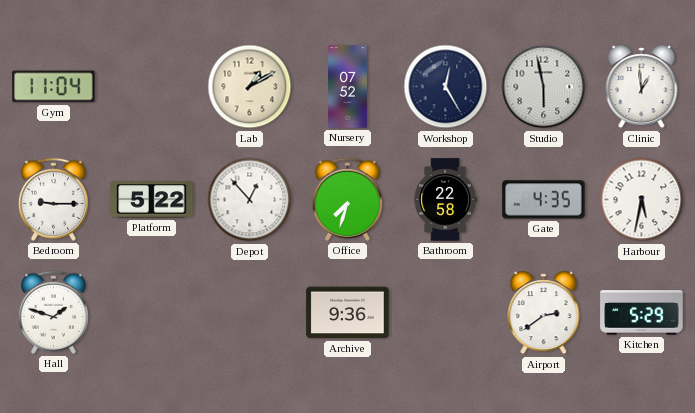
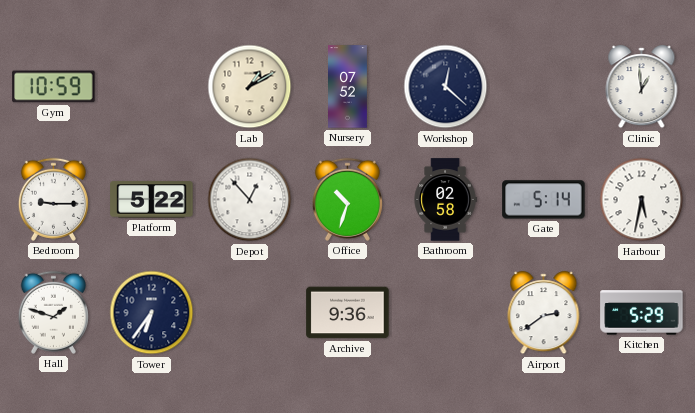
Gym: 11:04 -> 10:59
Workshop: 12:25 -> 12:22
Studio: 5:58 -> none
Office: 7:33 -> 10:33
Bathroom: 22:58 -> 02:58
Gate: 4:35 -> 5:14
Tower: none -> 6:36
